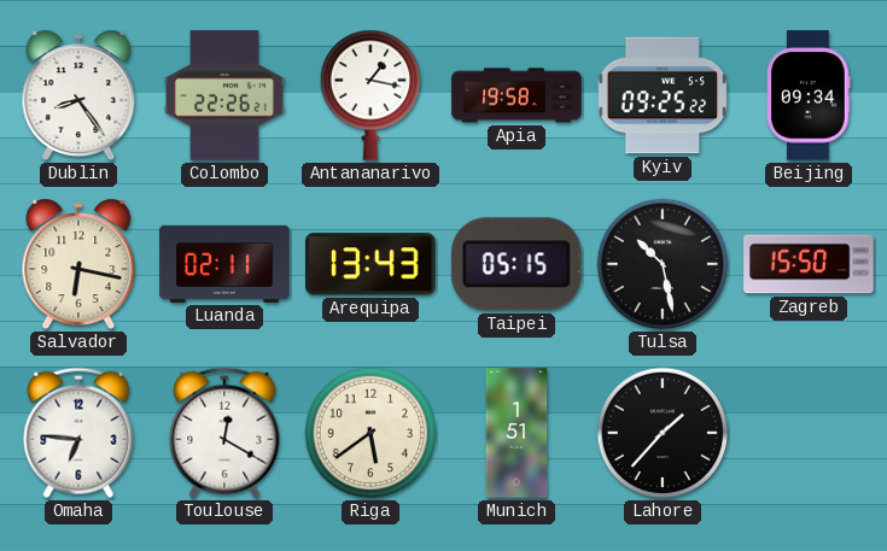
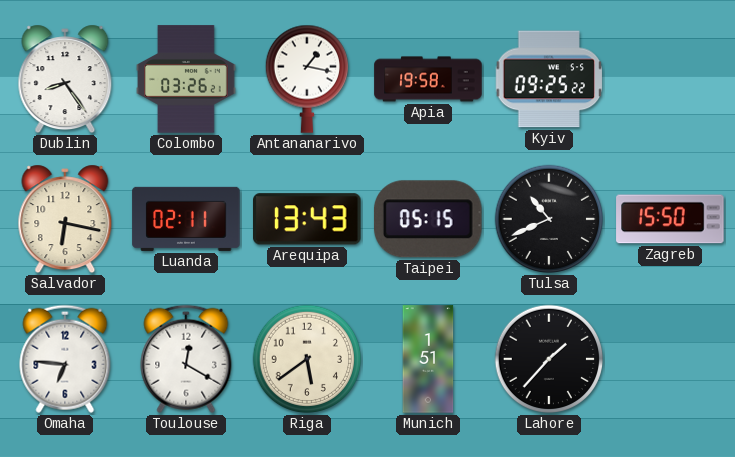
Colombo: 22:26 -> 03:26
Beijing: 09:34 -> none
Tulsa: 10:28 -> 10:41
